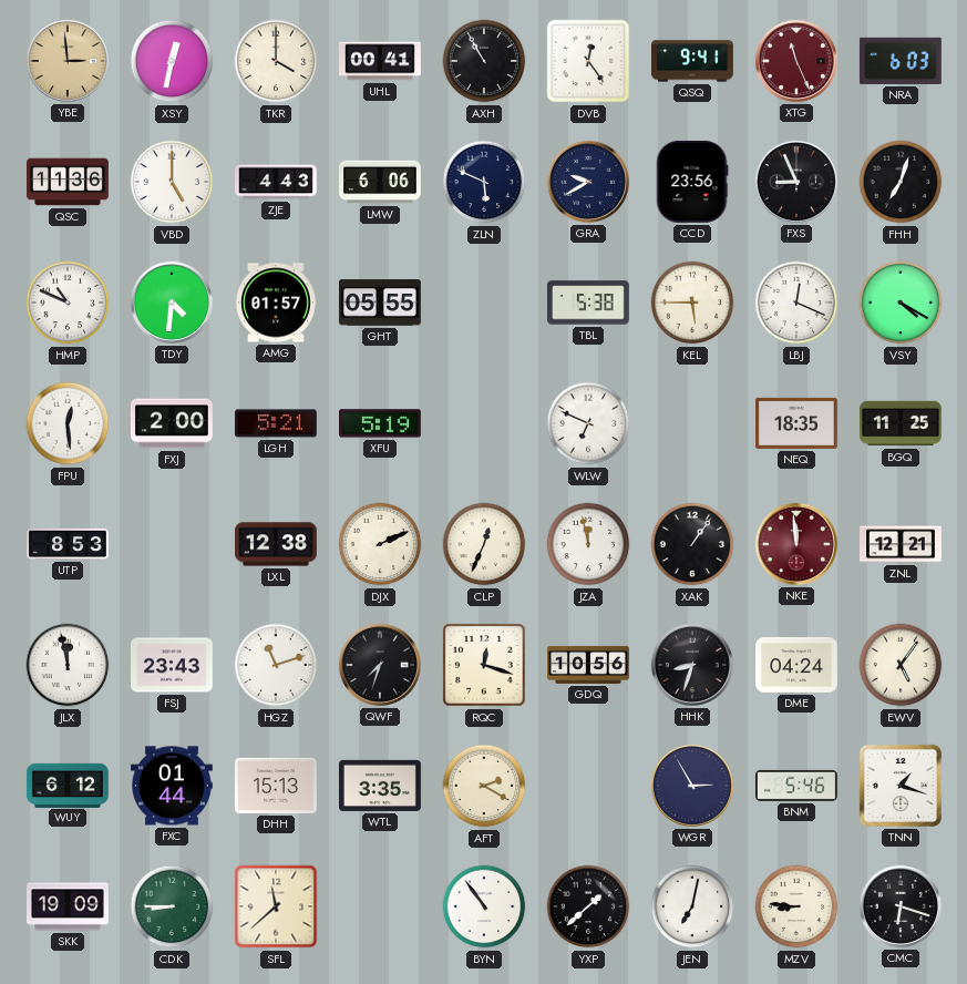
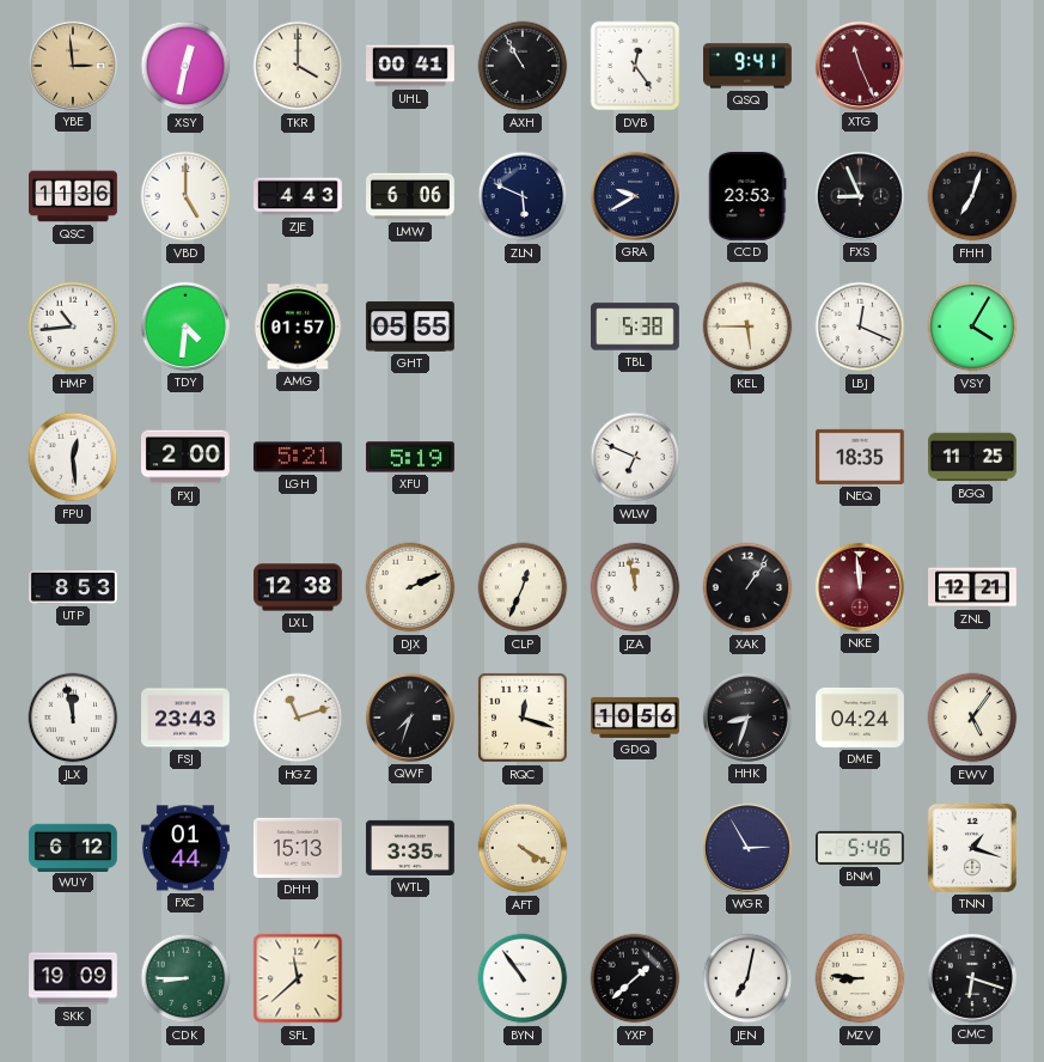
NRA: 6:03 -> none
CCD: 23:56 -> 23:53
HMP: 10:49 -> 10:44
VSY: 4:20 -> 4:05
AFT: 2:20 -> 4:20
